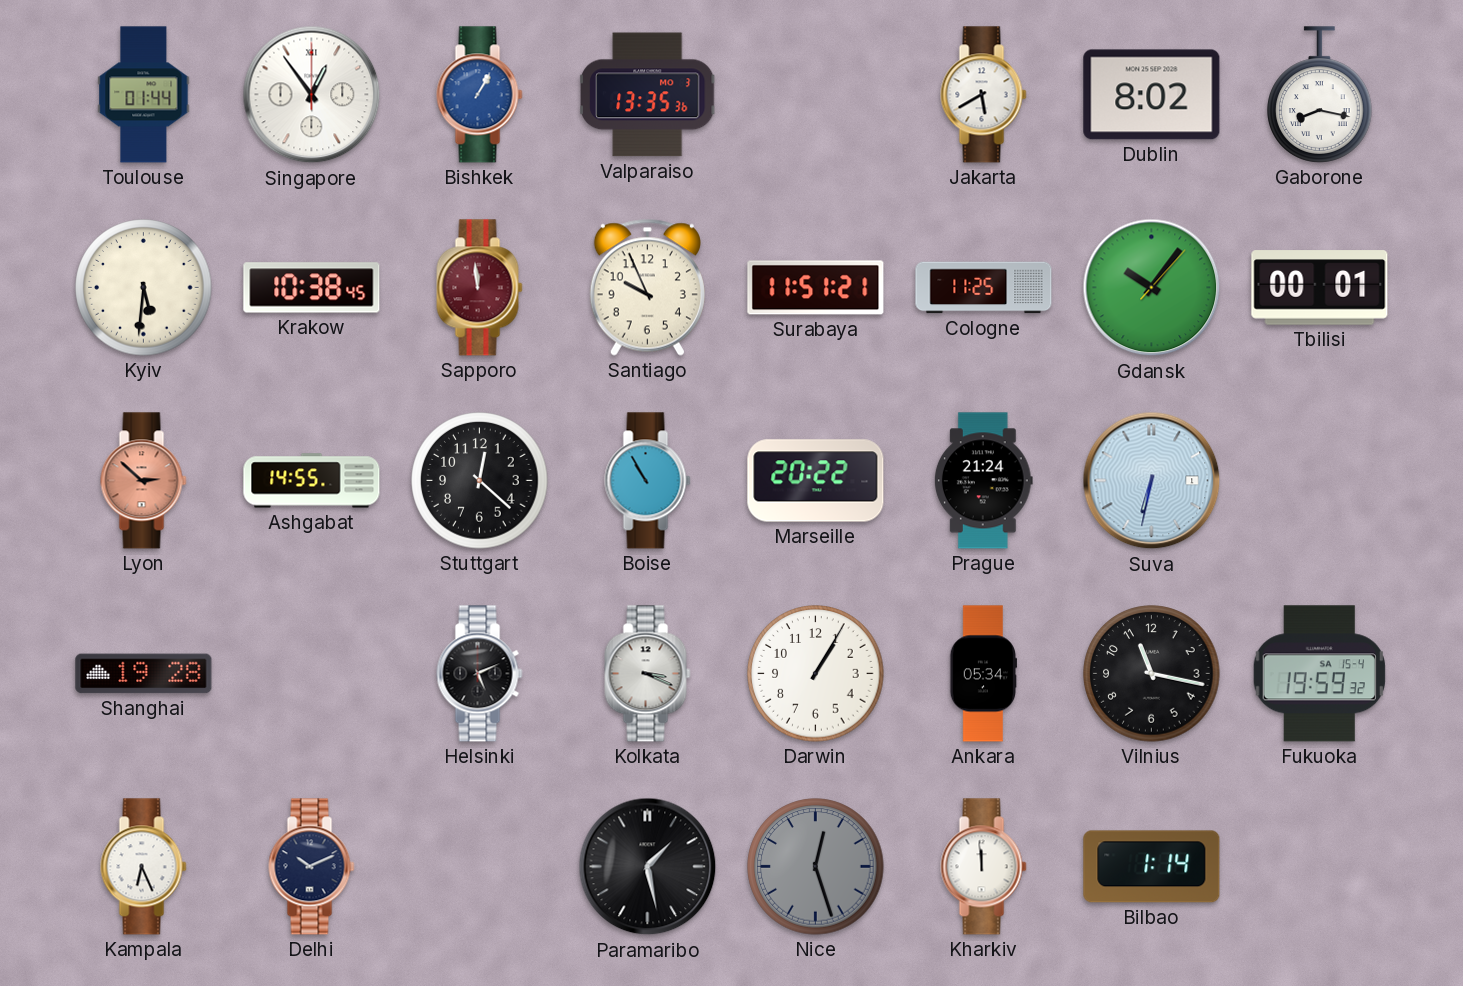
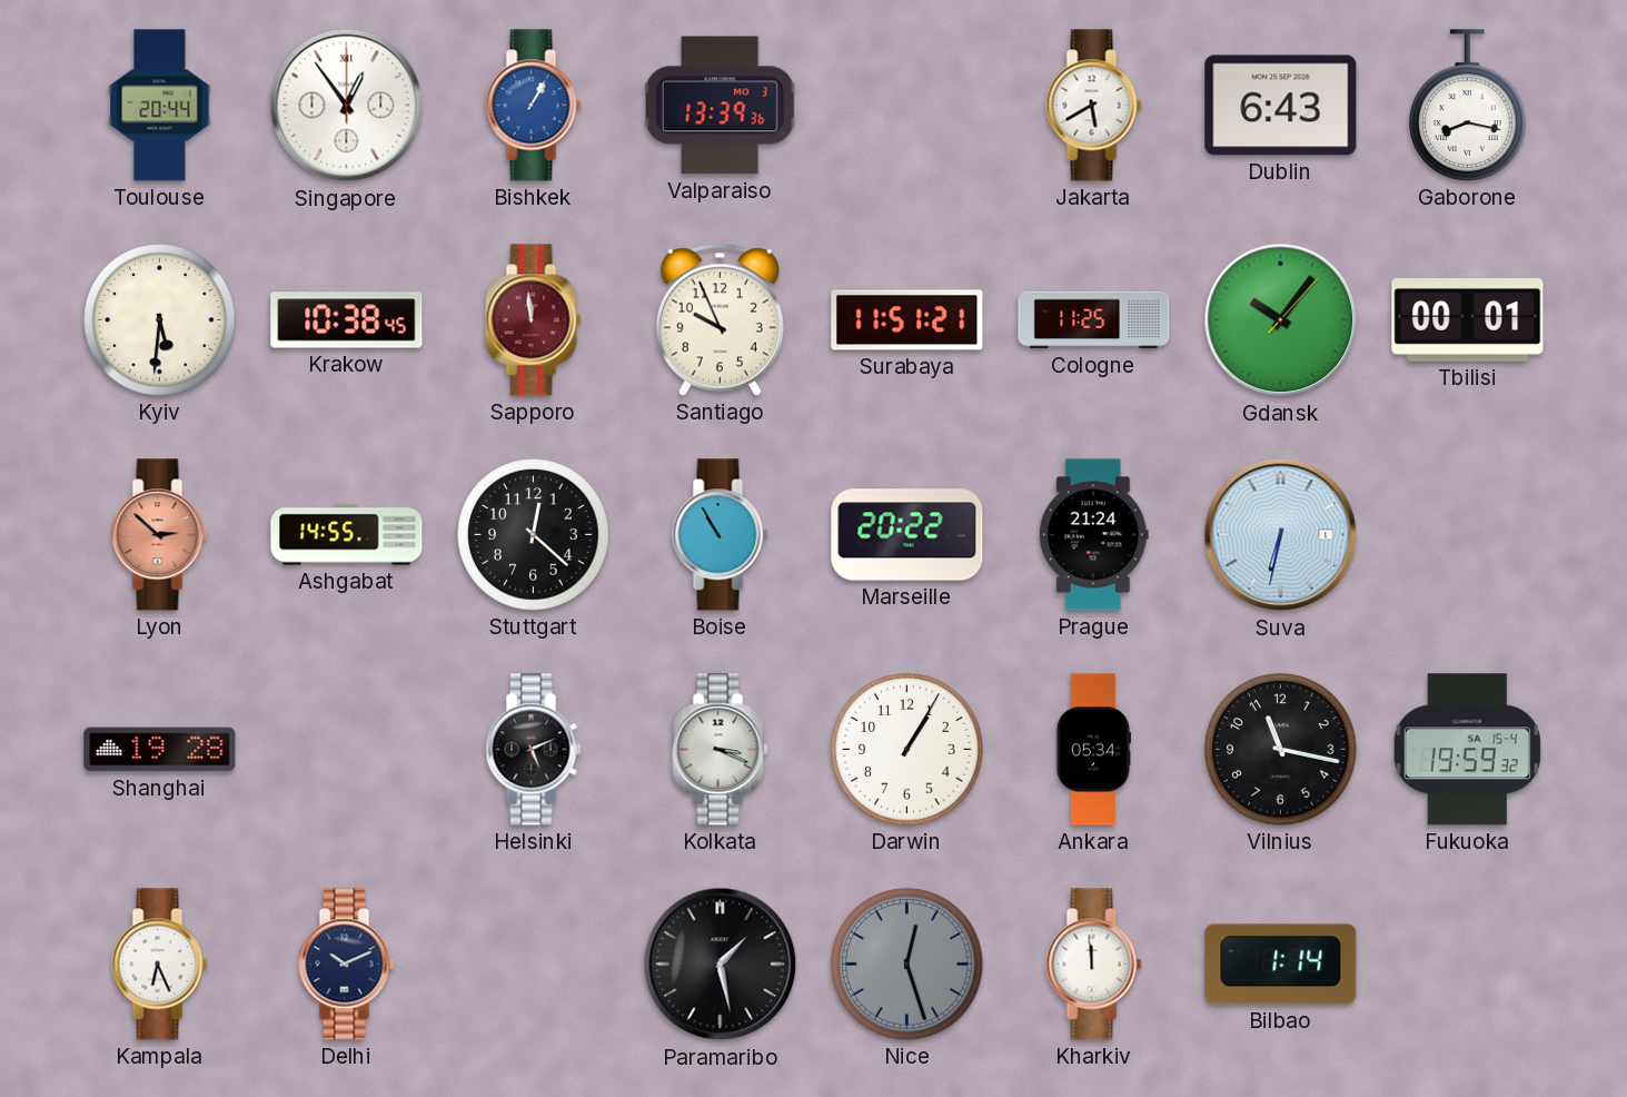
Toulouse: 01:44 -> 20:44
Valparaiso: 13:35 -> 13:39
Dublin: 8:02 -> 6:43
